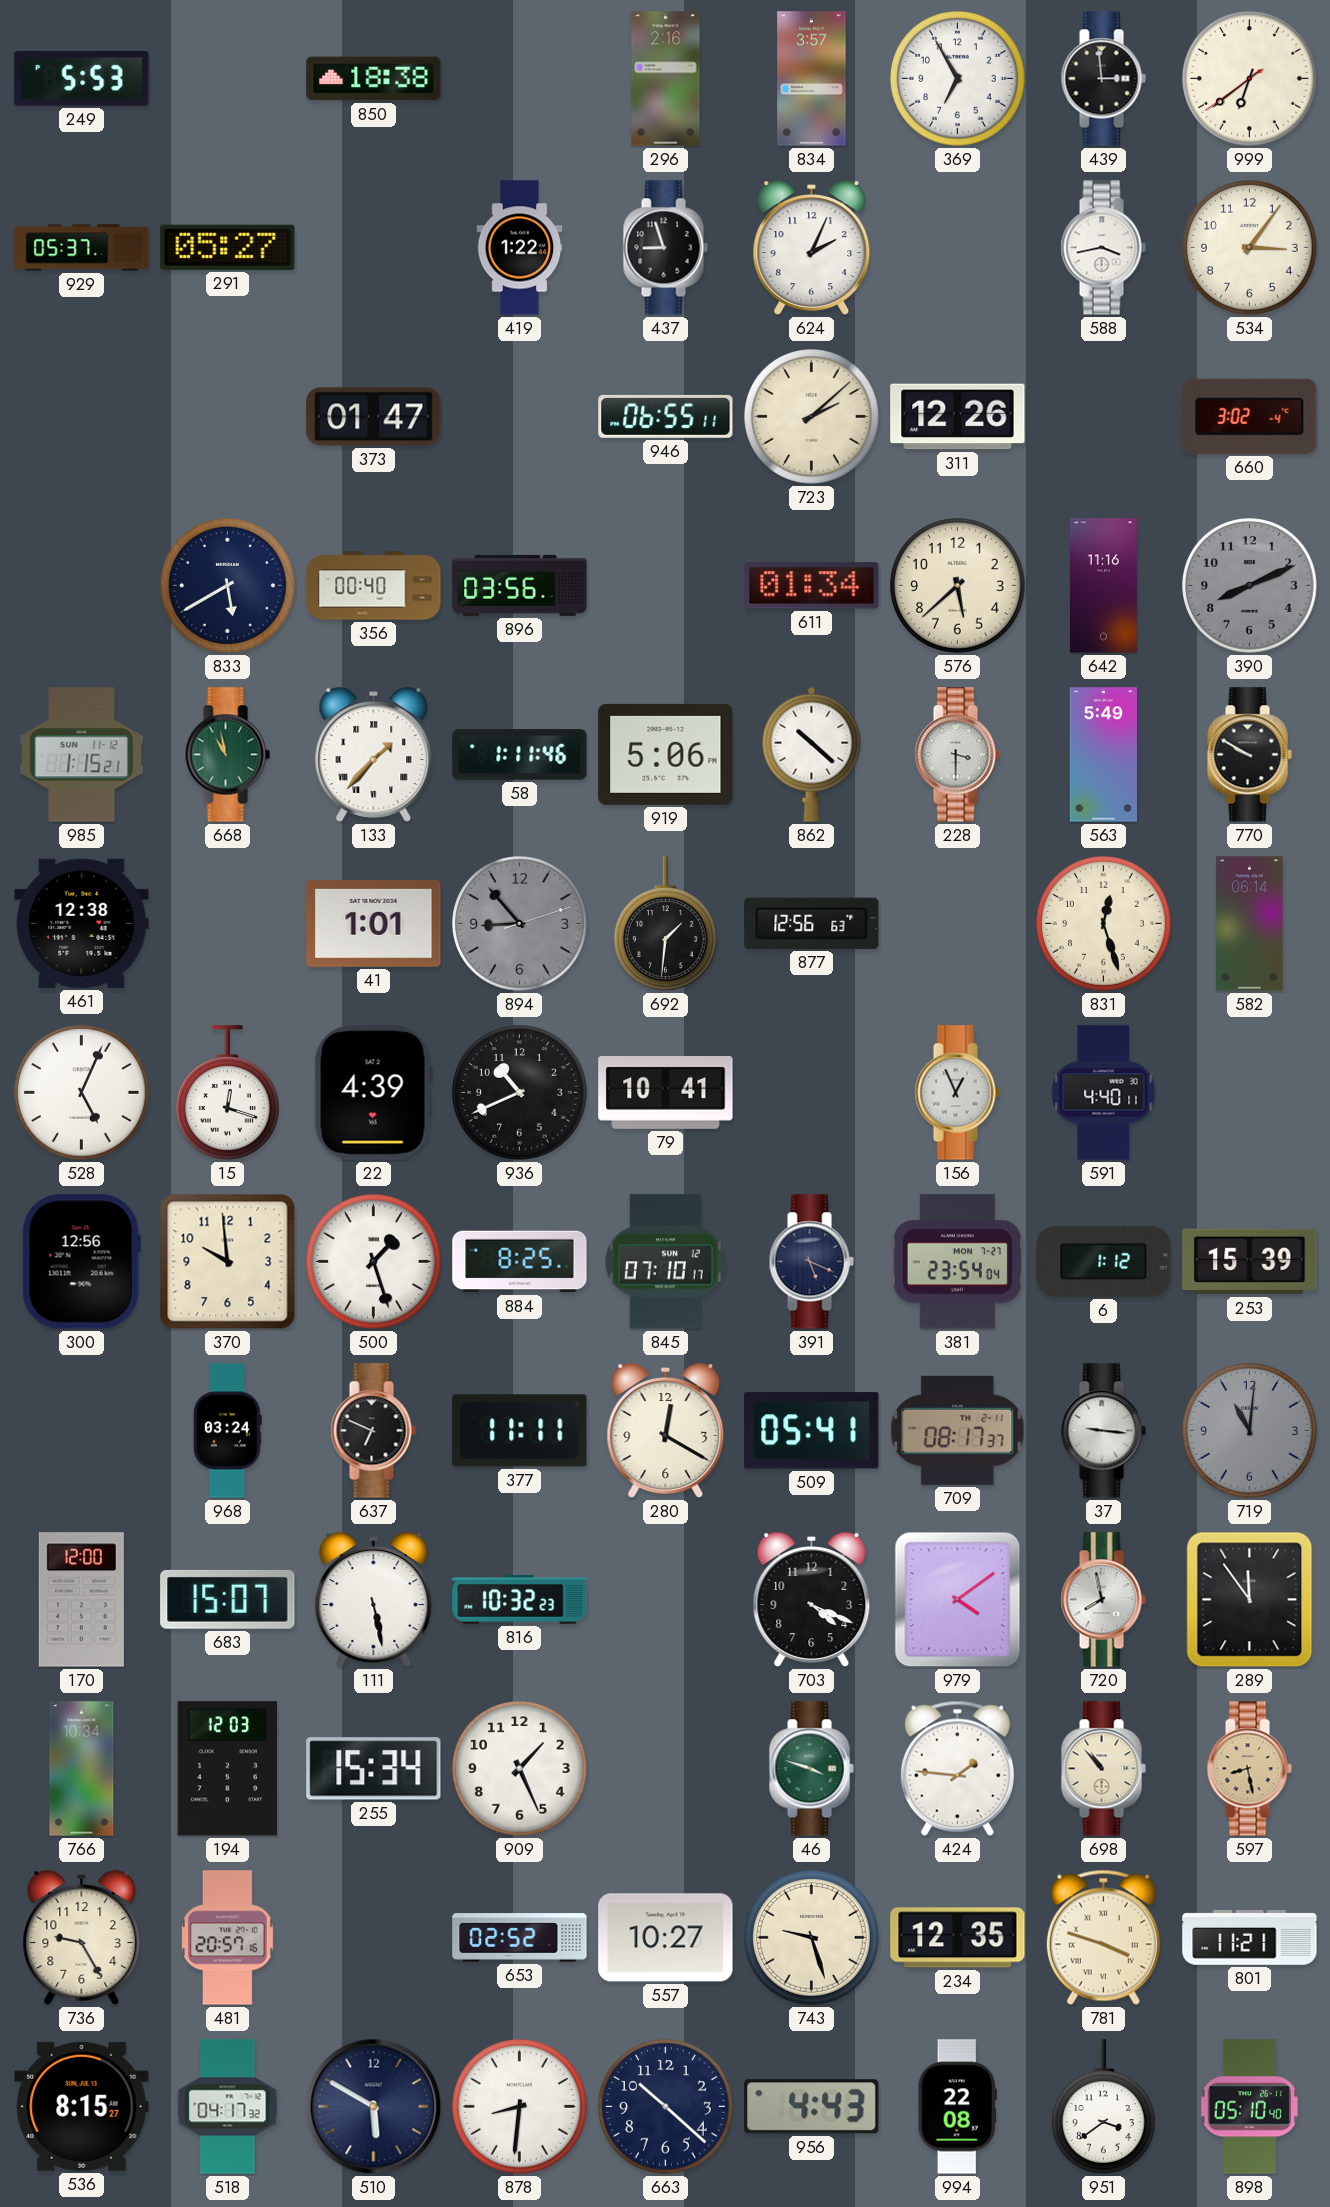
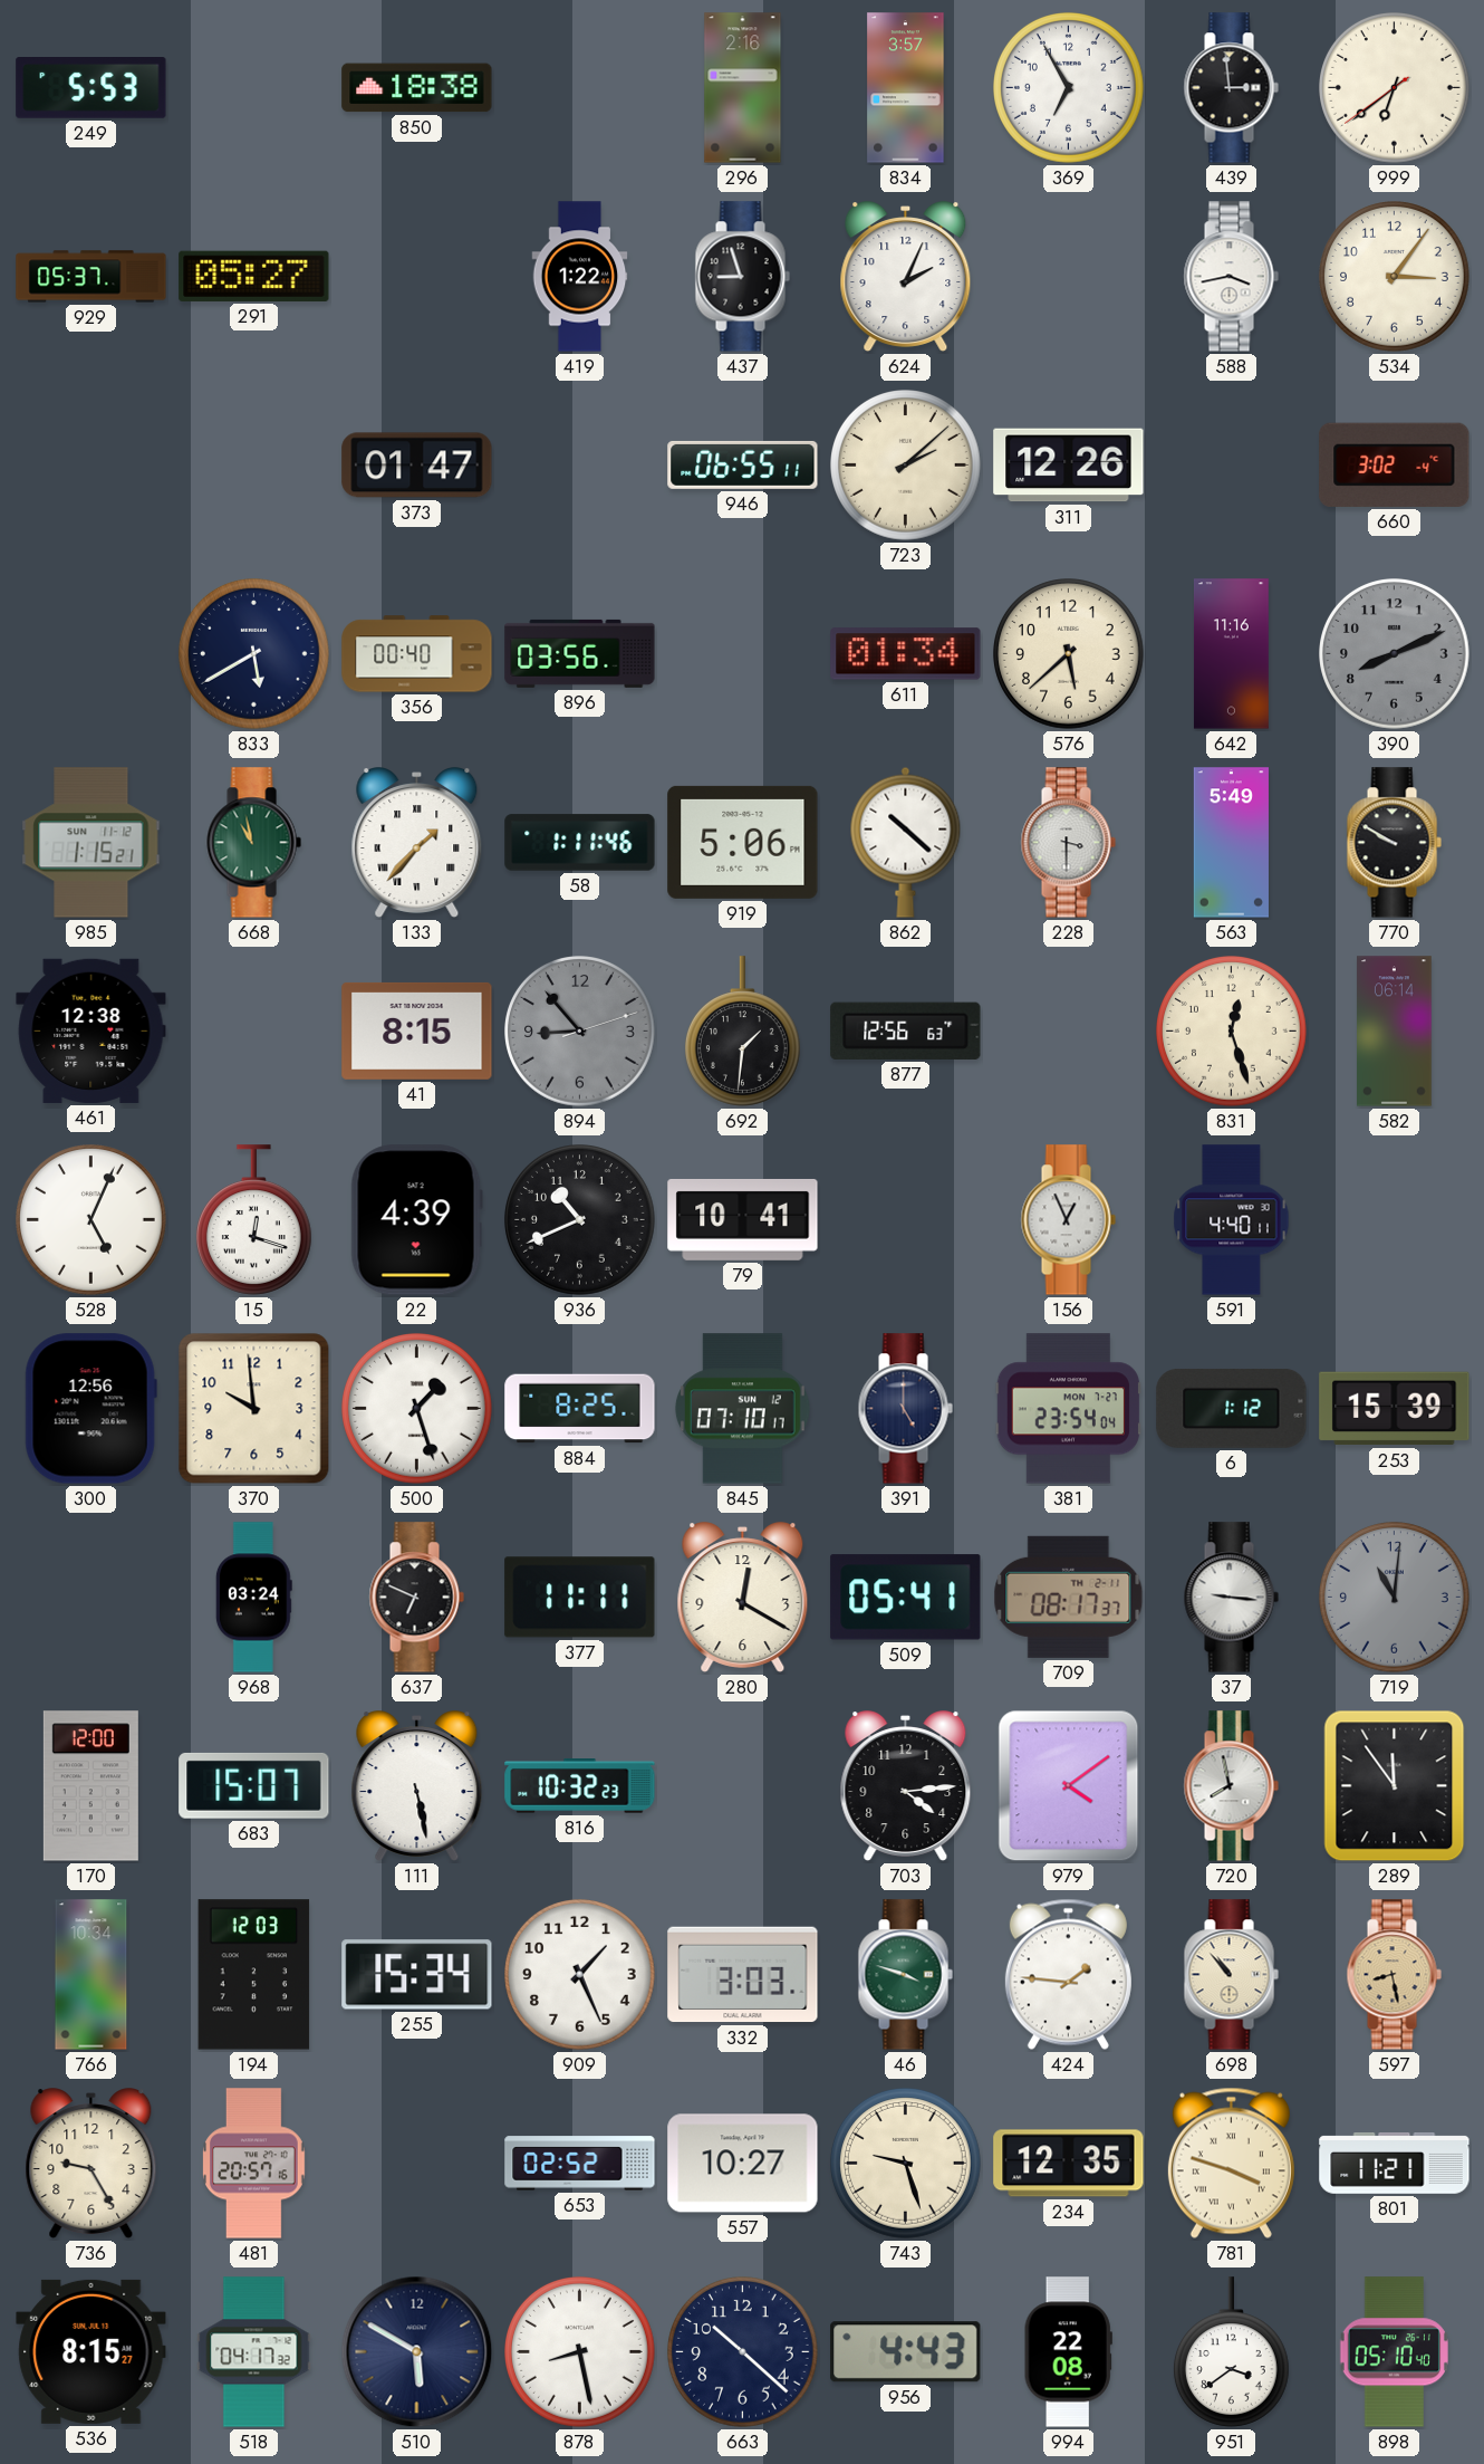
41: 1:01 -> 8:15
391: 5:19 -> 5:00
703: 4:19 -> 4:14
332: none -> 3:03
878: 8:31 -> 8:28
